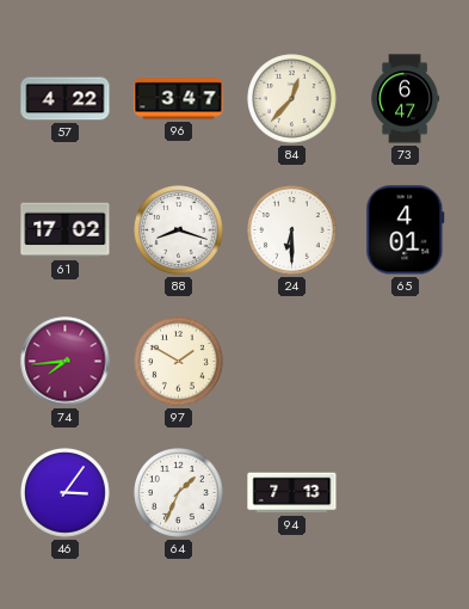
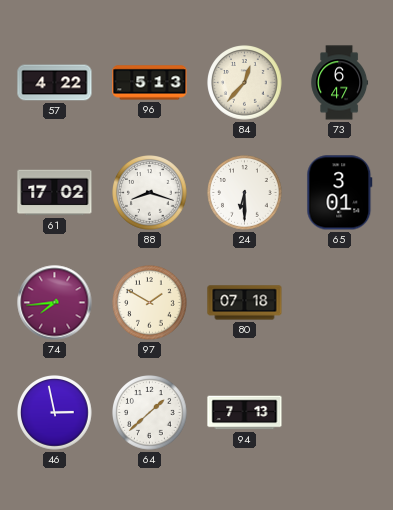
96: 3:47 -> 5:13
65: 4:01 -> 3:01
80: none -> 07:18
46: 3:06 -> 2:58
64: 1:34 -> 1:38
